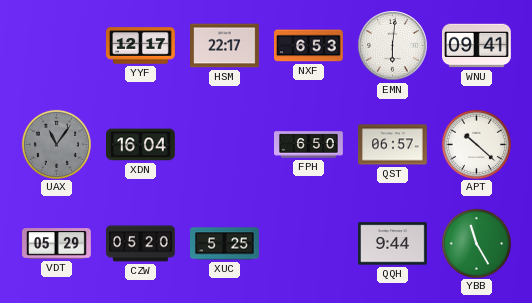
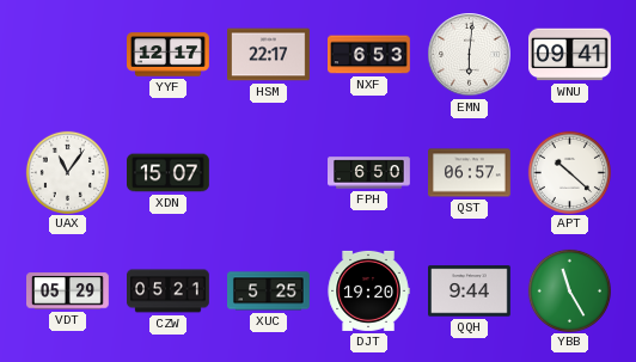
UAX dial: grey -> white
XDN: 16:04 -> 15:07
CZW: 05:20 -> 05:21
DJT: none -> 19:20
